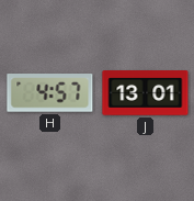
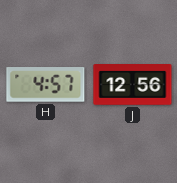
J: 13:01 -> 12:56
